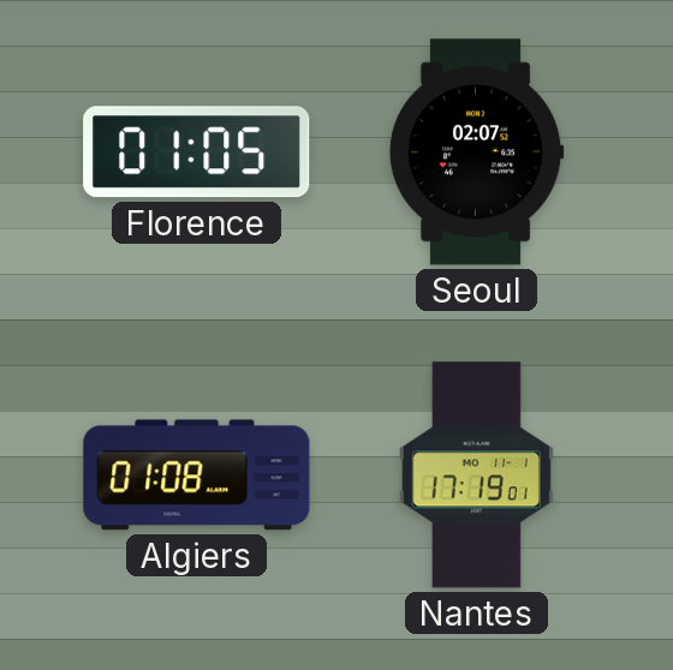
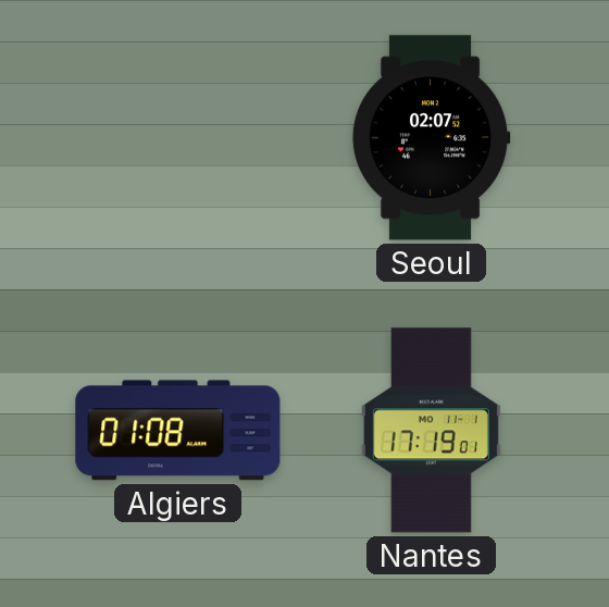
Florence: 01:05 -> none
